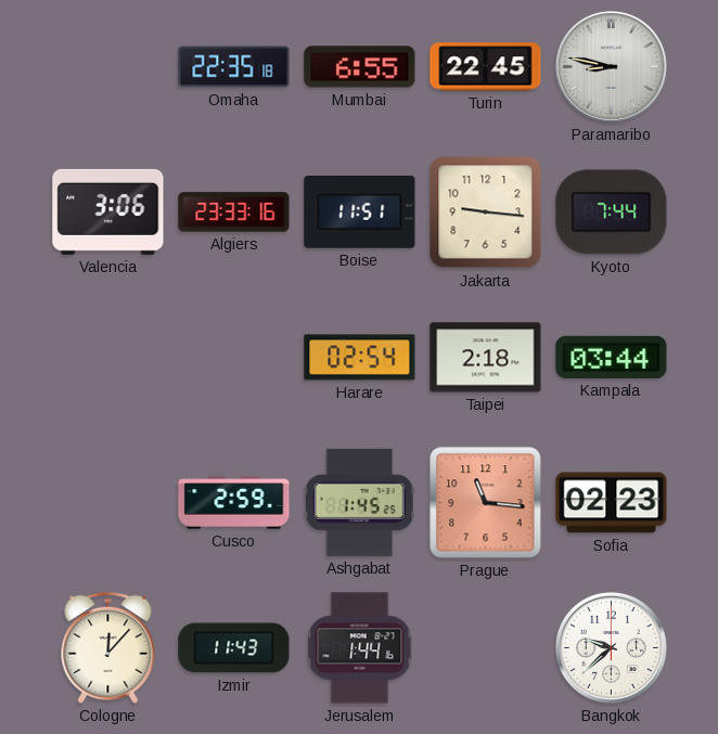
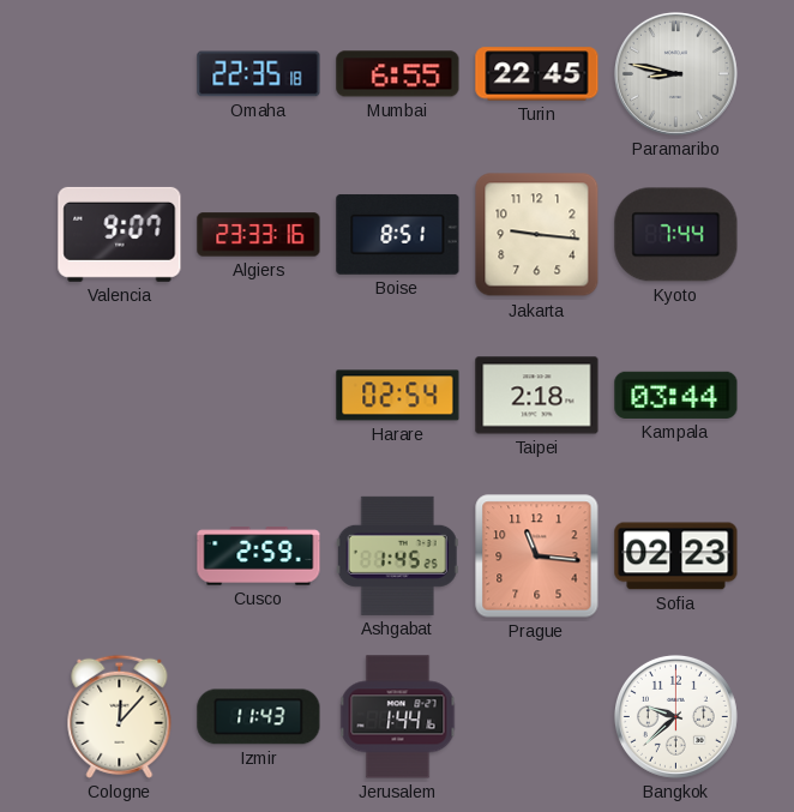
Valencia: 3:06 -> 9:07
Boise: 11:51 -> 8:51
